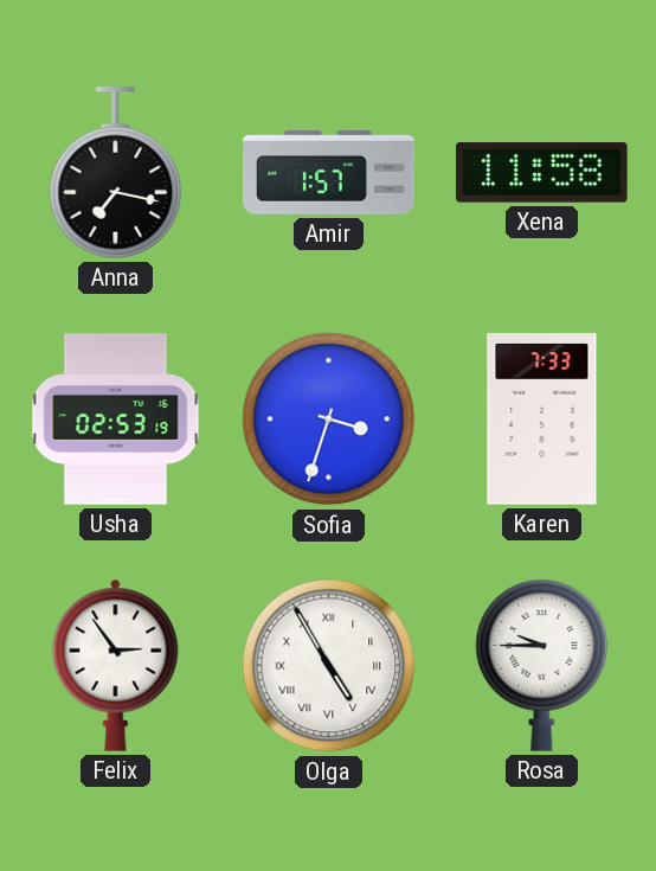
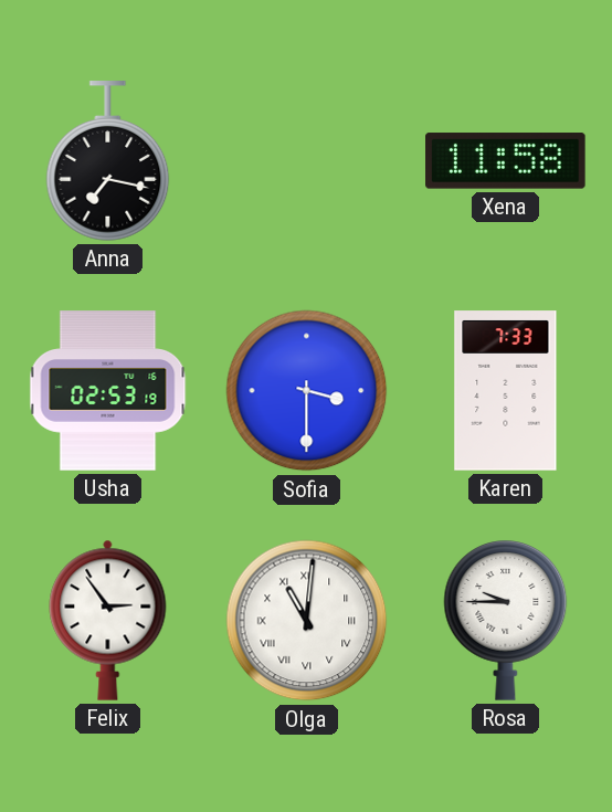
Amir: 1:57 -> none
Sofia: 3:33 -> 3:30
Olga: 4:55 -> 11:01
